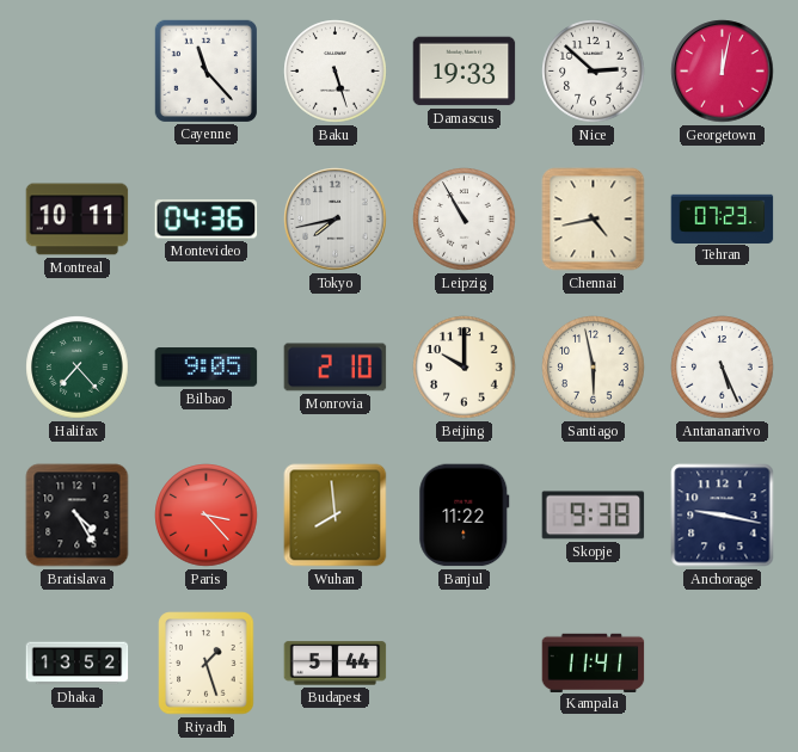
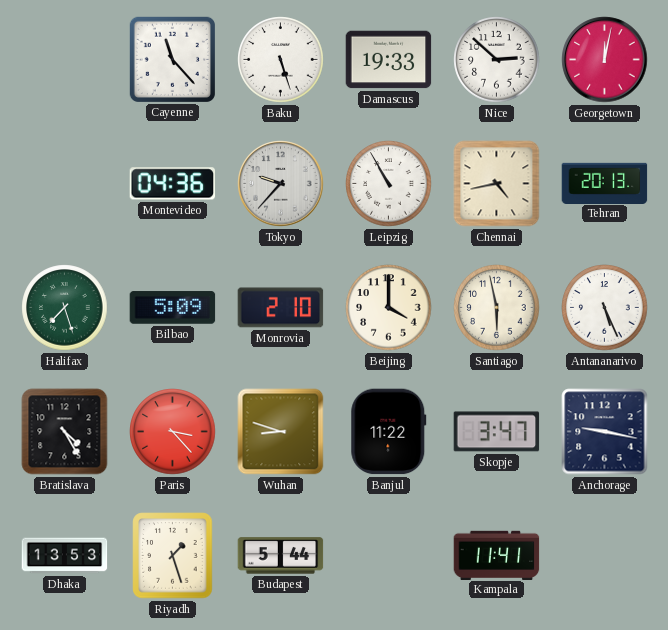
Montreal: 10:11 -> none
Tokyo: 7:43 -> 9:37
Tehran: 07:23 -> 20:13
Halifax: 7:23 -> 7:27
Bilbao: 9:05 -> 5:09
Beijing: 10:00 -> 4:00
Wuhan: 7:59 -> 8:48
Skopje: 9:38 -> 3:47
Dhaka: 13:52 -> 13:53
